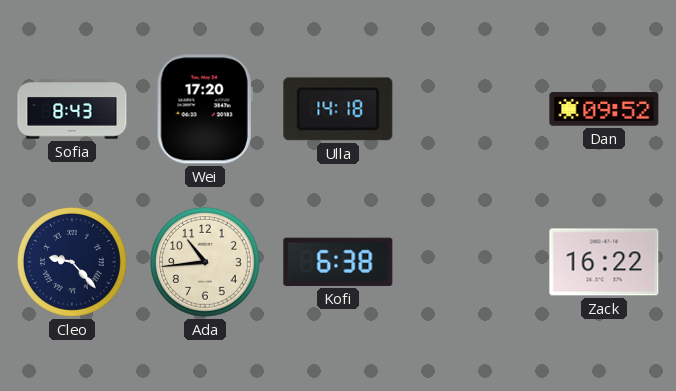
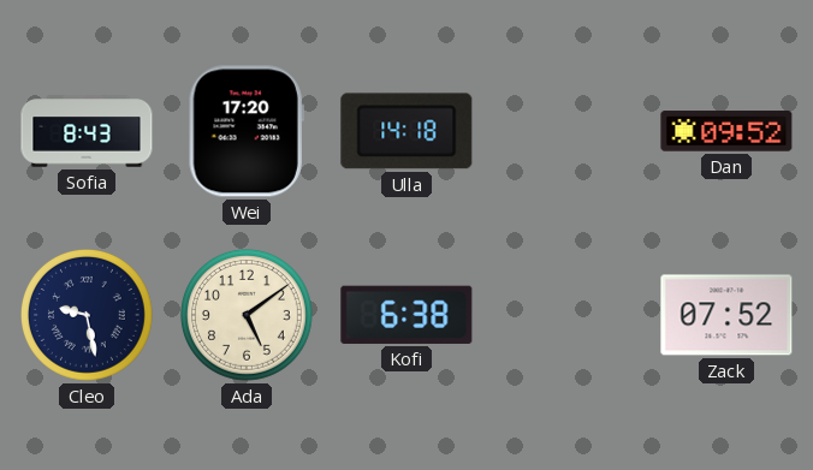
Cleo: 9:23 -> 9:28
Ada: 10:44 -> 5:09
Zack: 16:22 -> 07:52
